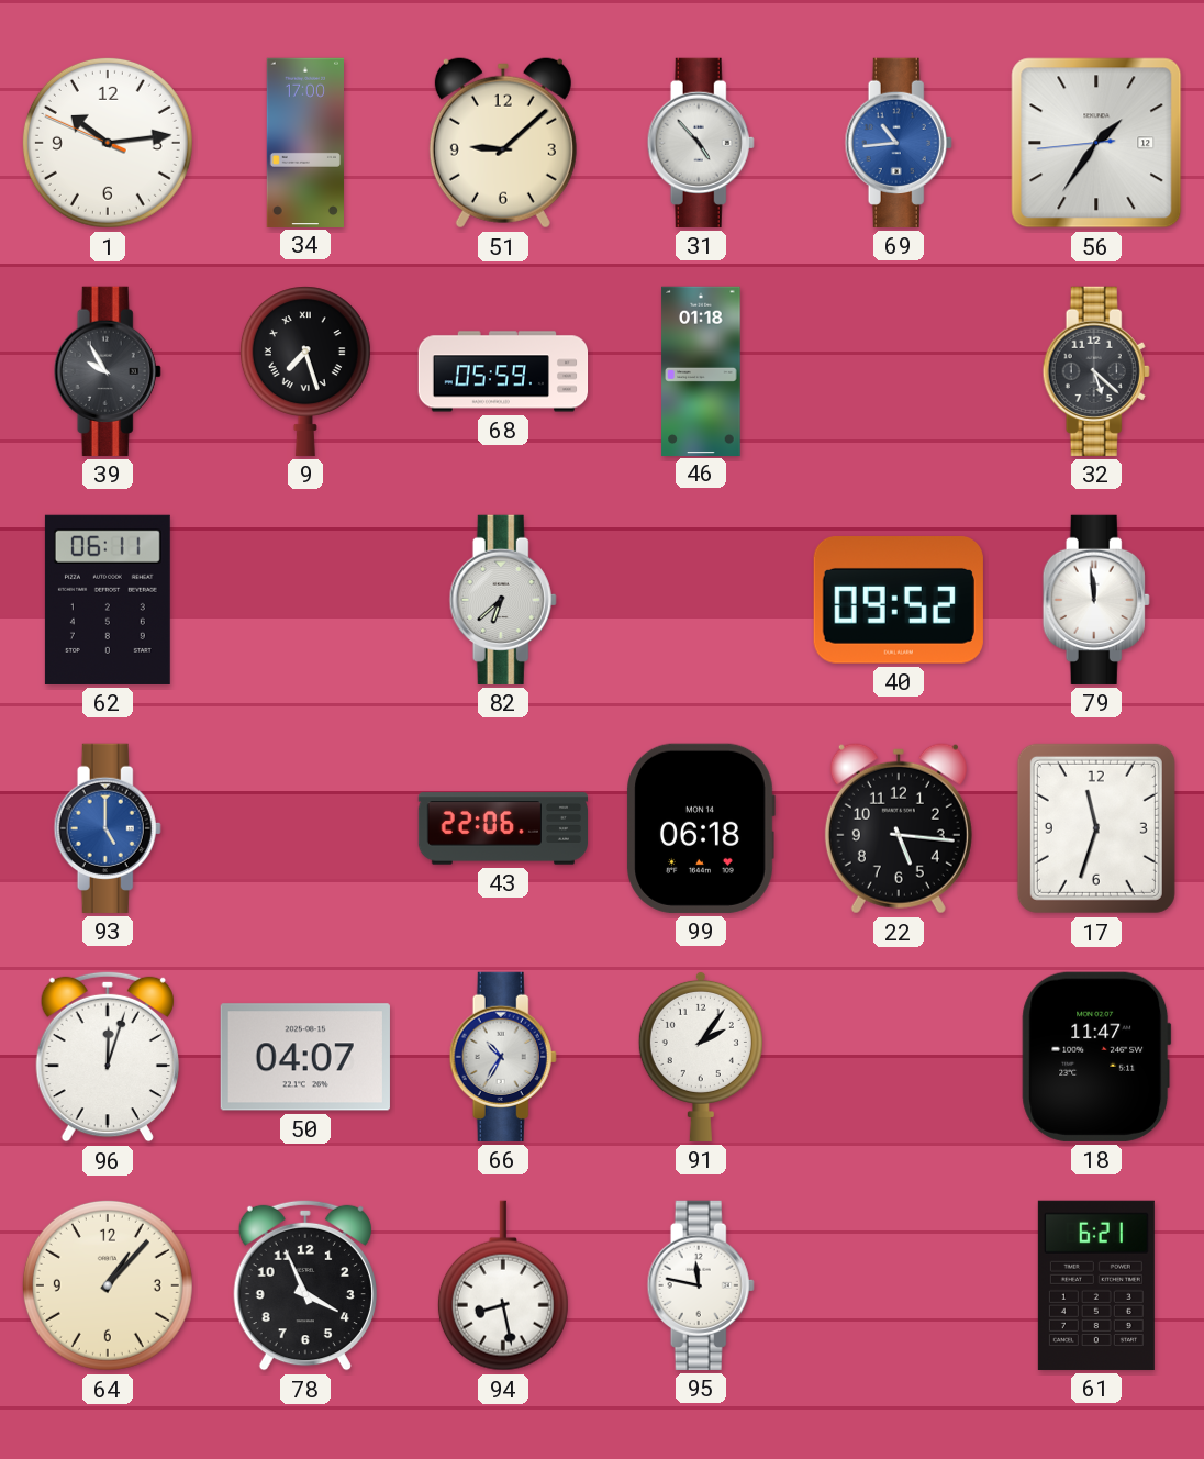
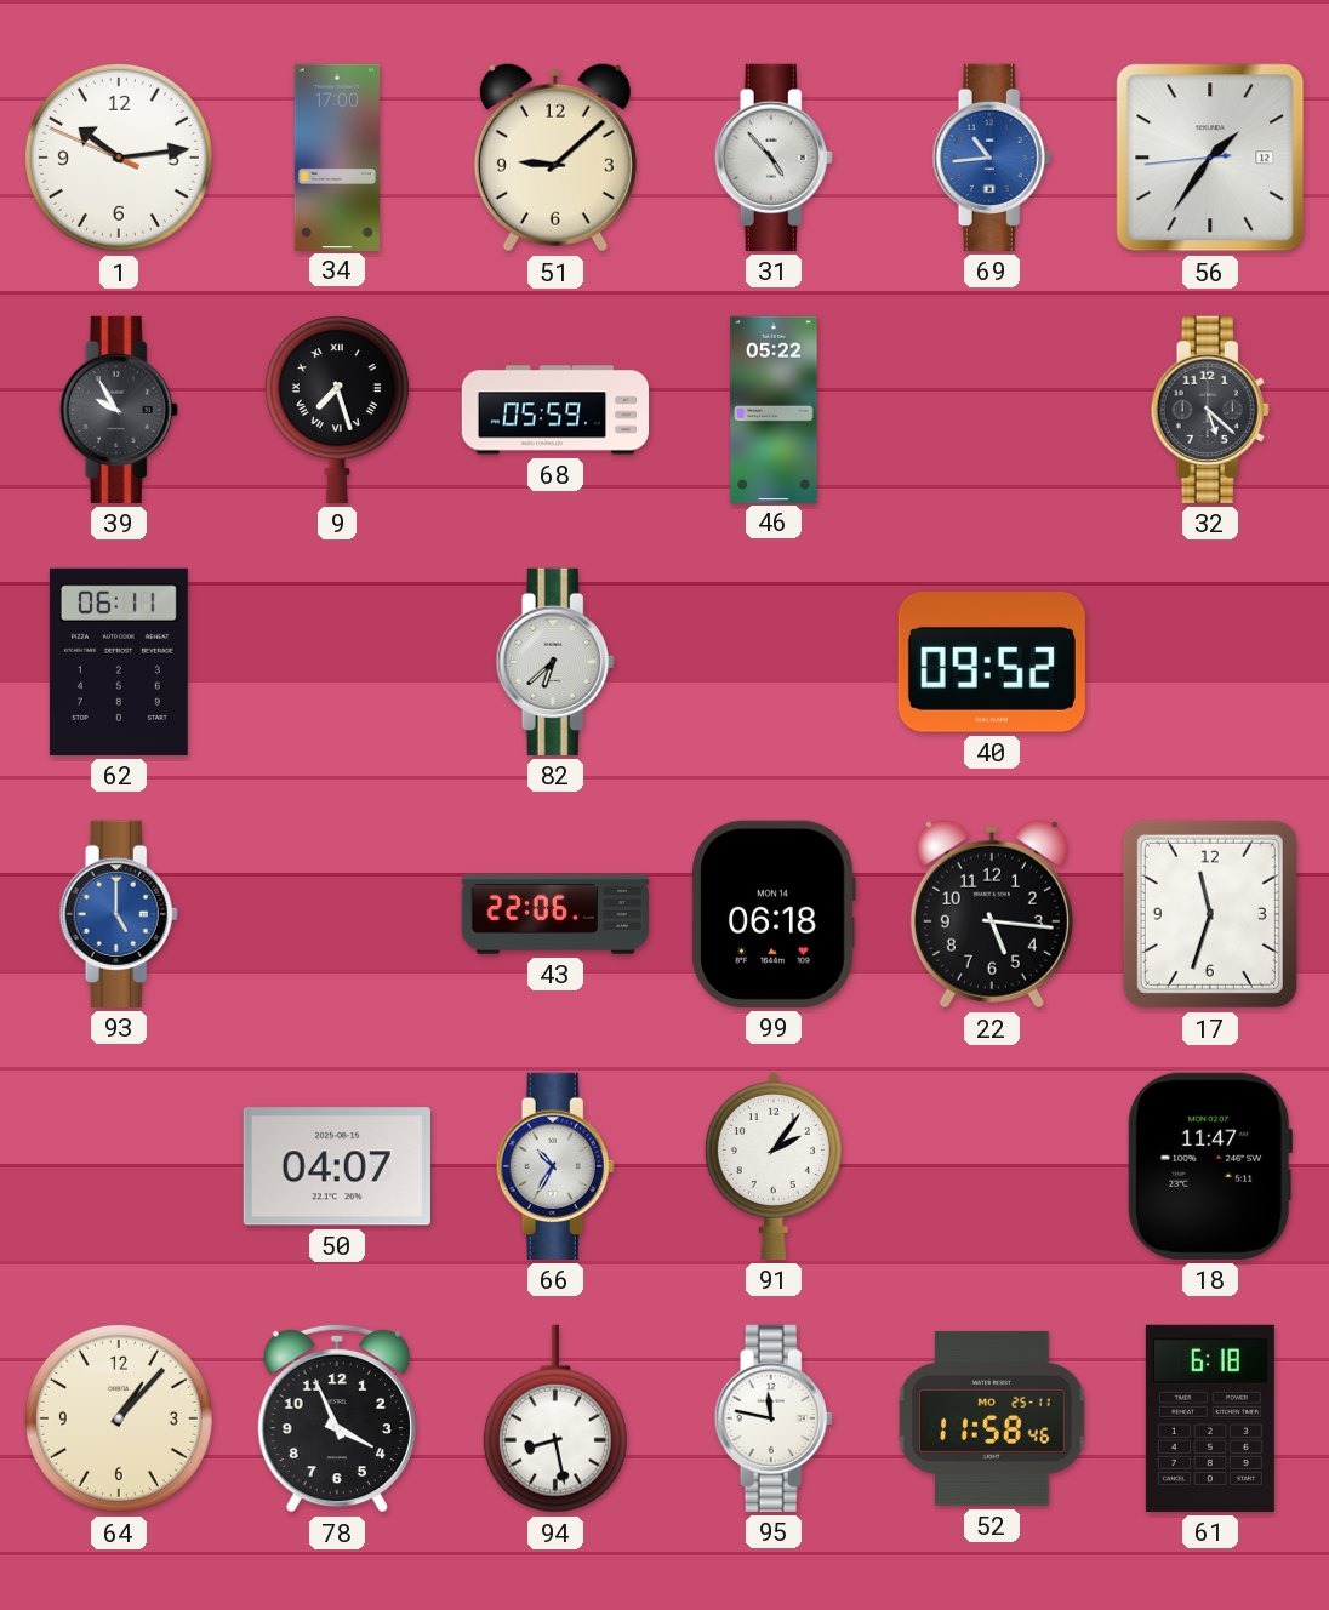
46: 01:18 -> 05:22
79: 11:59 -> none
96: 12:03 -> none
52: none -> 11:58
61: 6:21 -> 6:18
